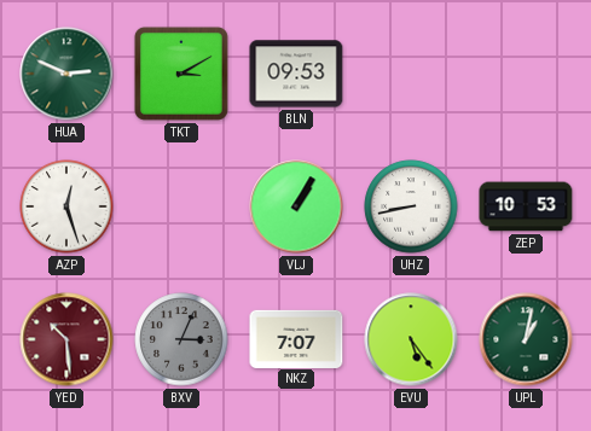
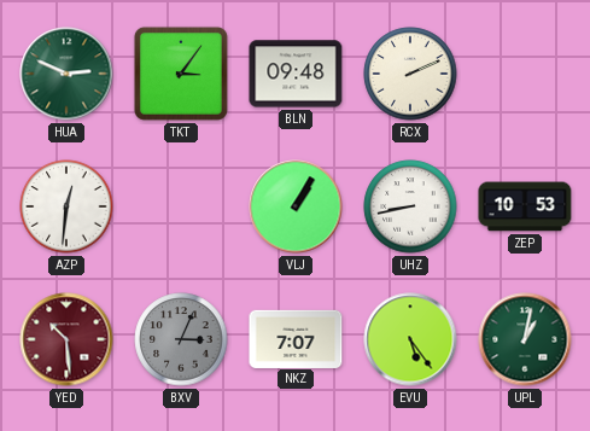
TKT: 3:10 -> 3:06
BLN: 09:53 -> 09:48
RCX: none -> 2:11
AZP: 12:27 -> 12:31
